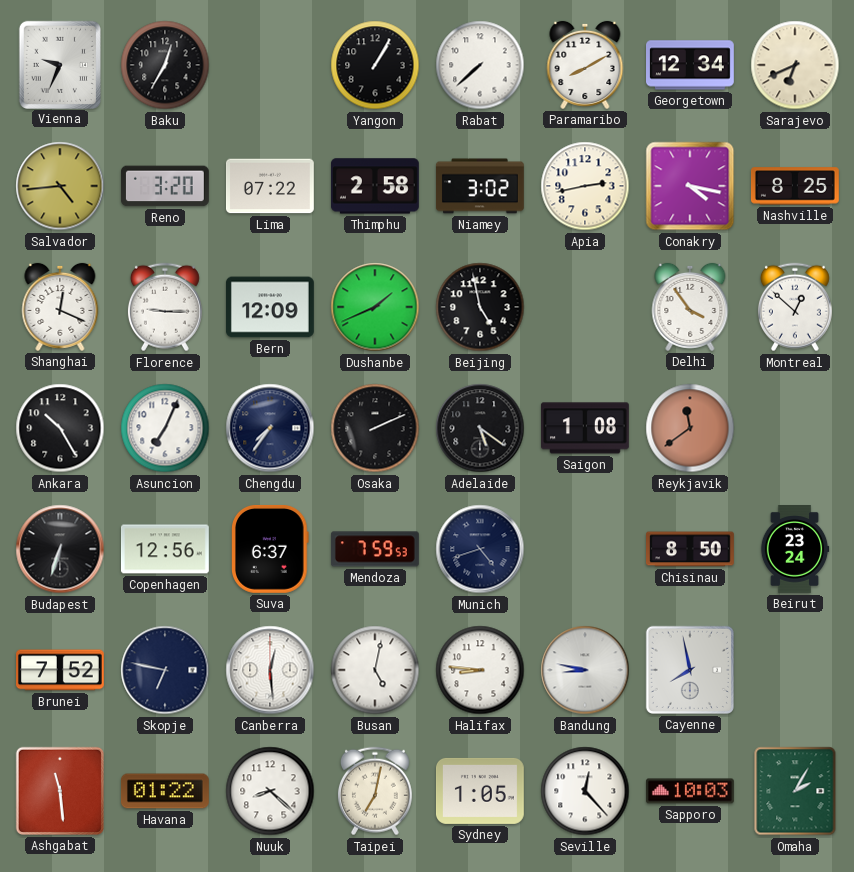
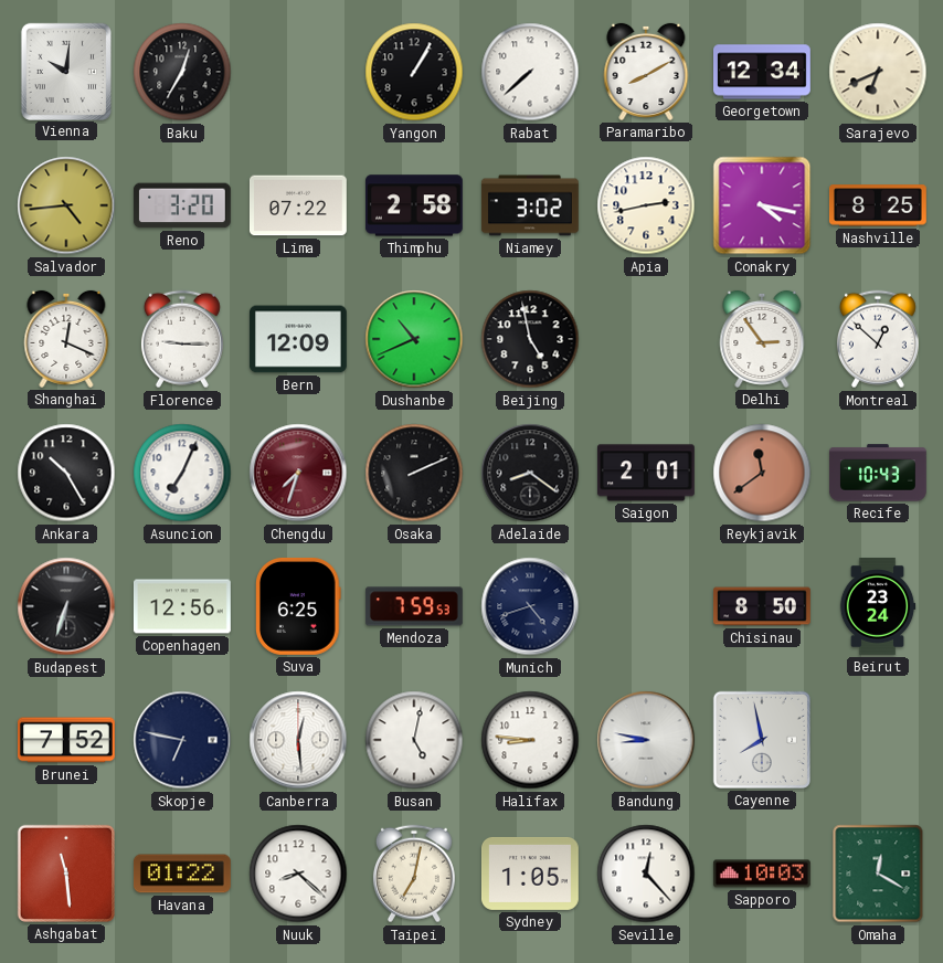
Vienna: 9:34 -> 10:01
Dushanbe: 1:41 -> 10:41
Delhi: 3:54 -> 2:54
Chengdu: 7:36 -> 7:33
Chengdu dial: navy -> burgundy
Adelaide: 5:21 -> 8:21
Saigon: 1:08 -> 2:01
Recife: none -> 10:43
Suva: 6:37 -> 6:25
Omaha: 2:05 -> 12:20
